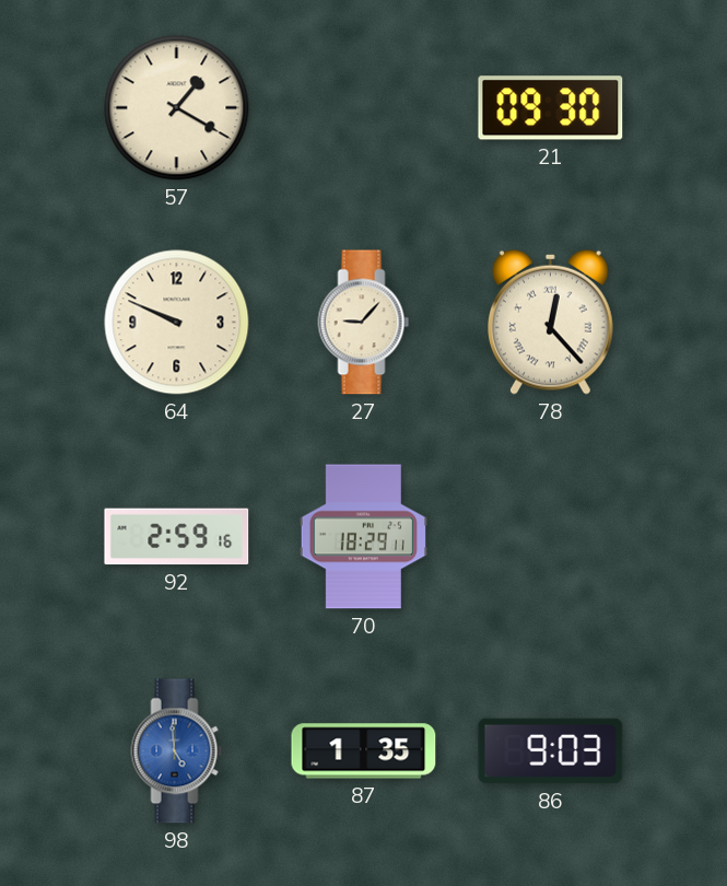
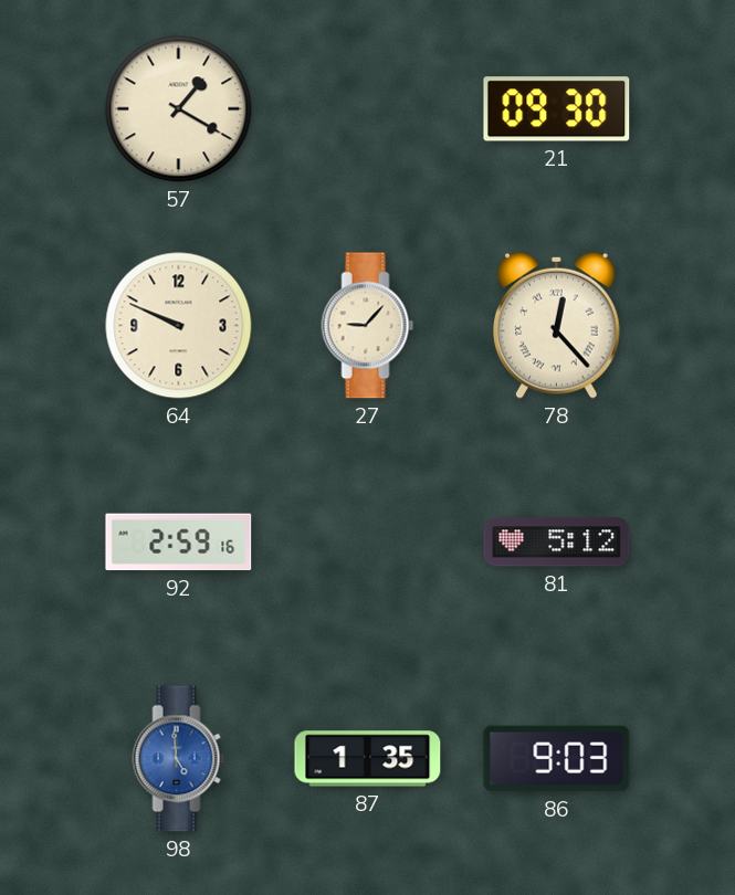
70: 18:29 -> none
81: none -> 5:12
